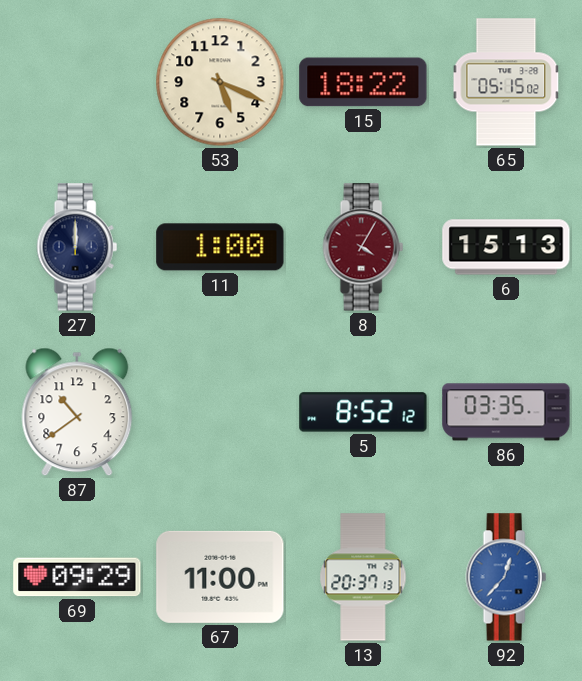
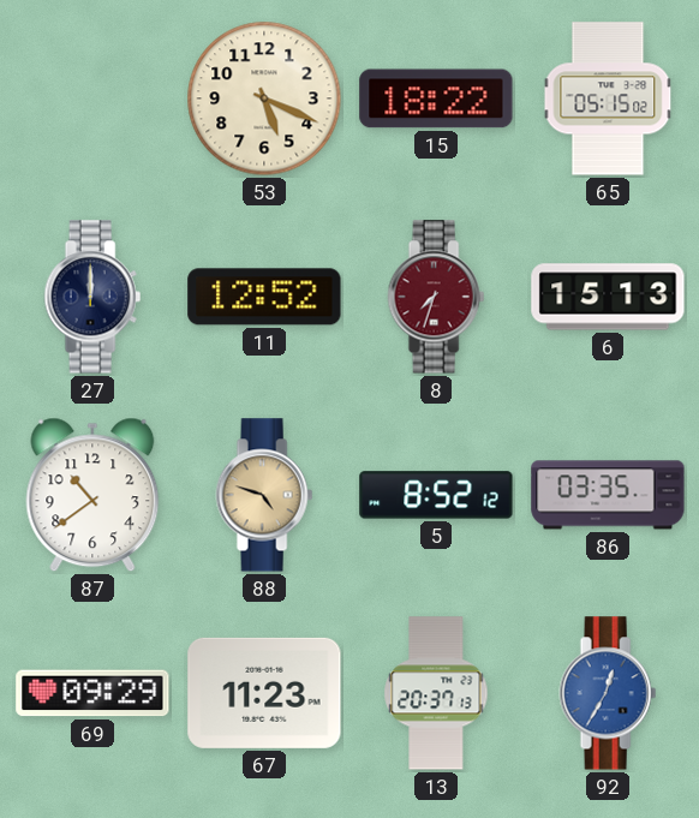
11: 1:00 -> 12:52
8: 4:05 -> 7:33
88: none -> 4:48
67: 11:00 -> 11:23
92: 12:37 -> 12:35
